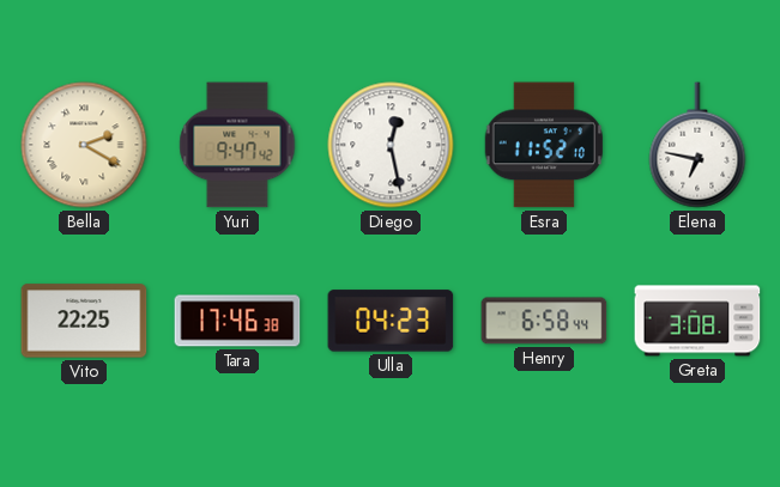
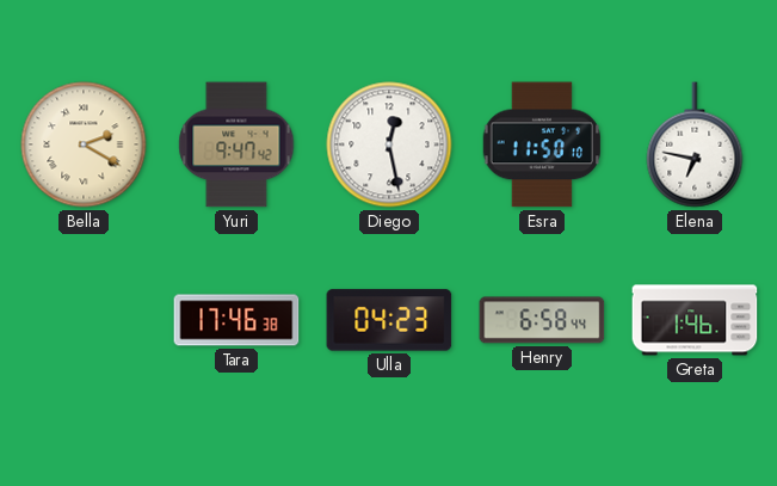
Esra: 11:52 -> 11:50
Vito: 22:25 -> none
Greta: 3:08 -> 1:46
